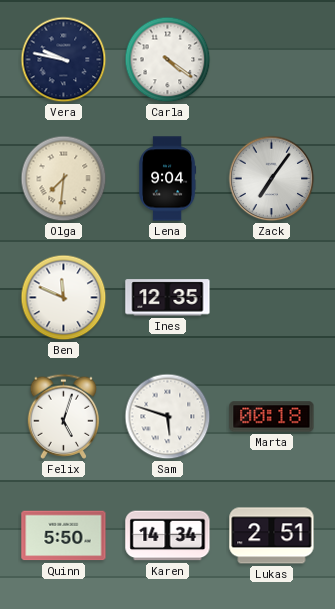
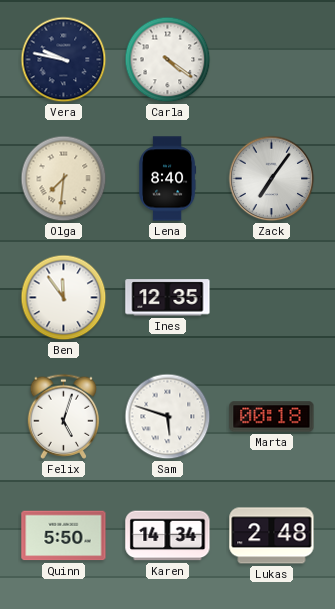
Lena: 9:04 -> 8:40
Ben: 11:49 -> 11:54
Lukas: 2:51 -> 2:48
